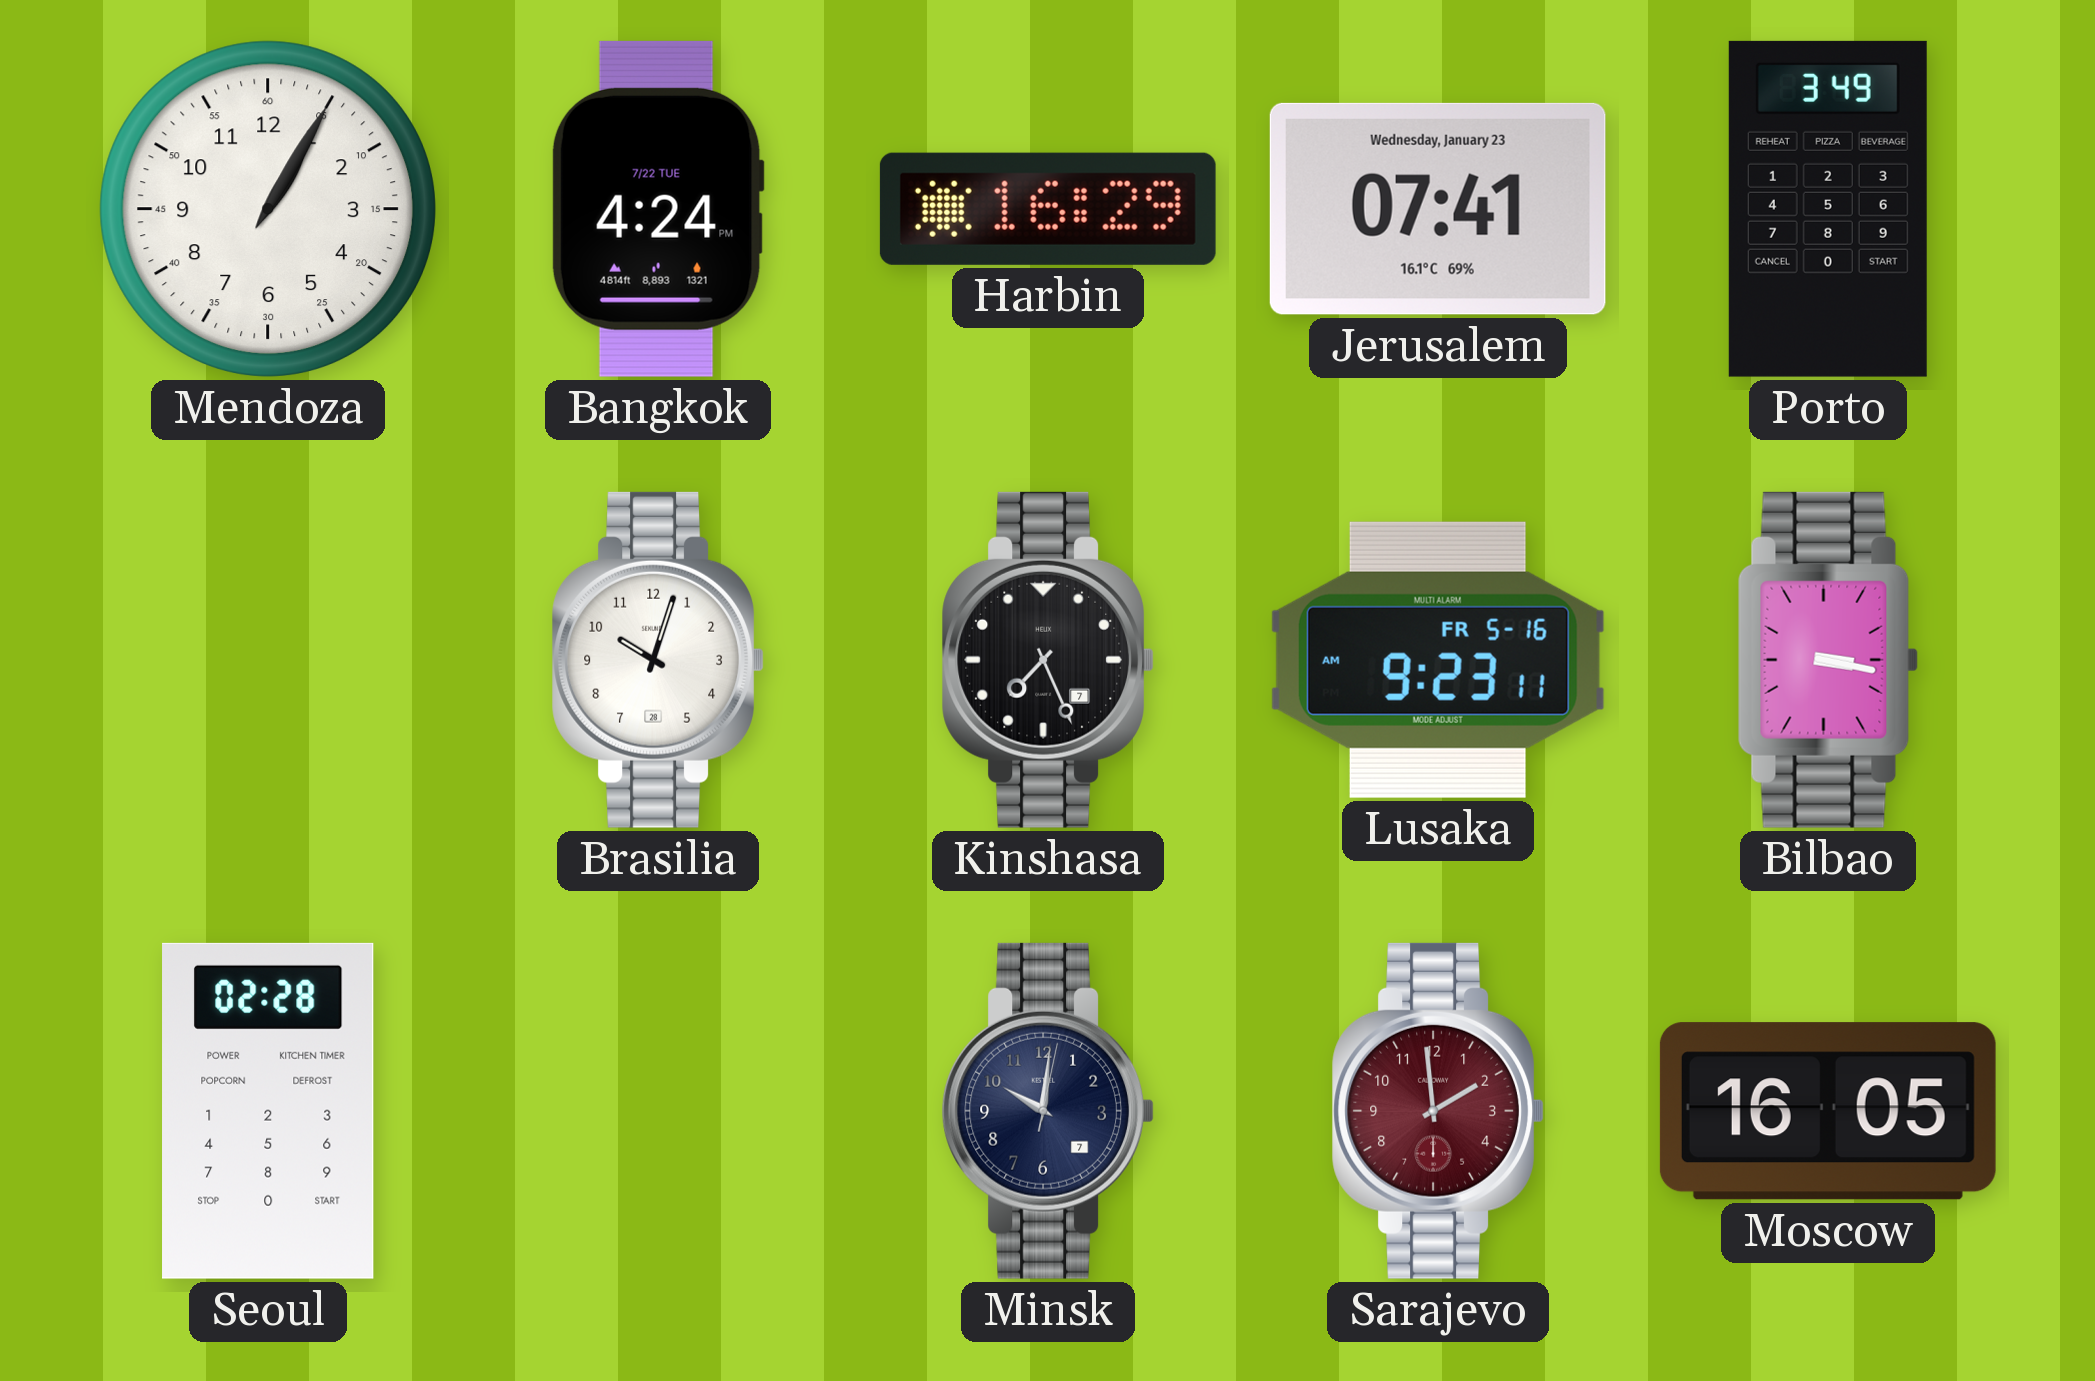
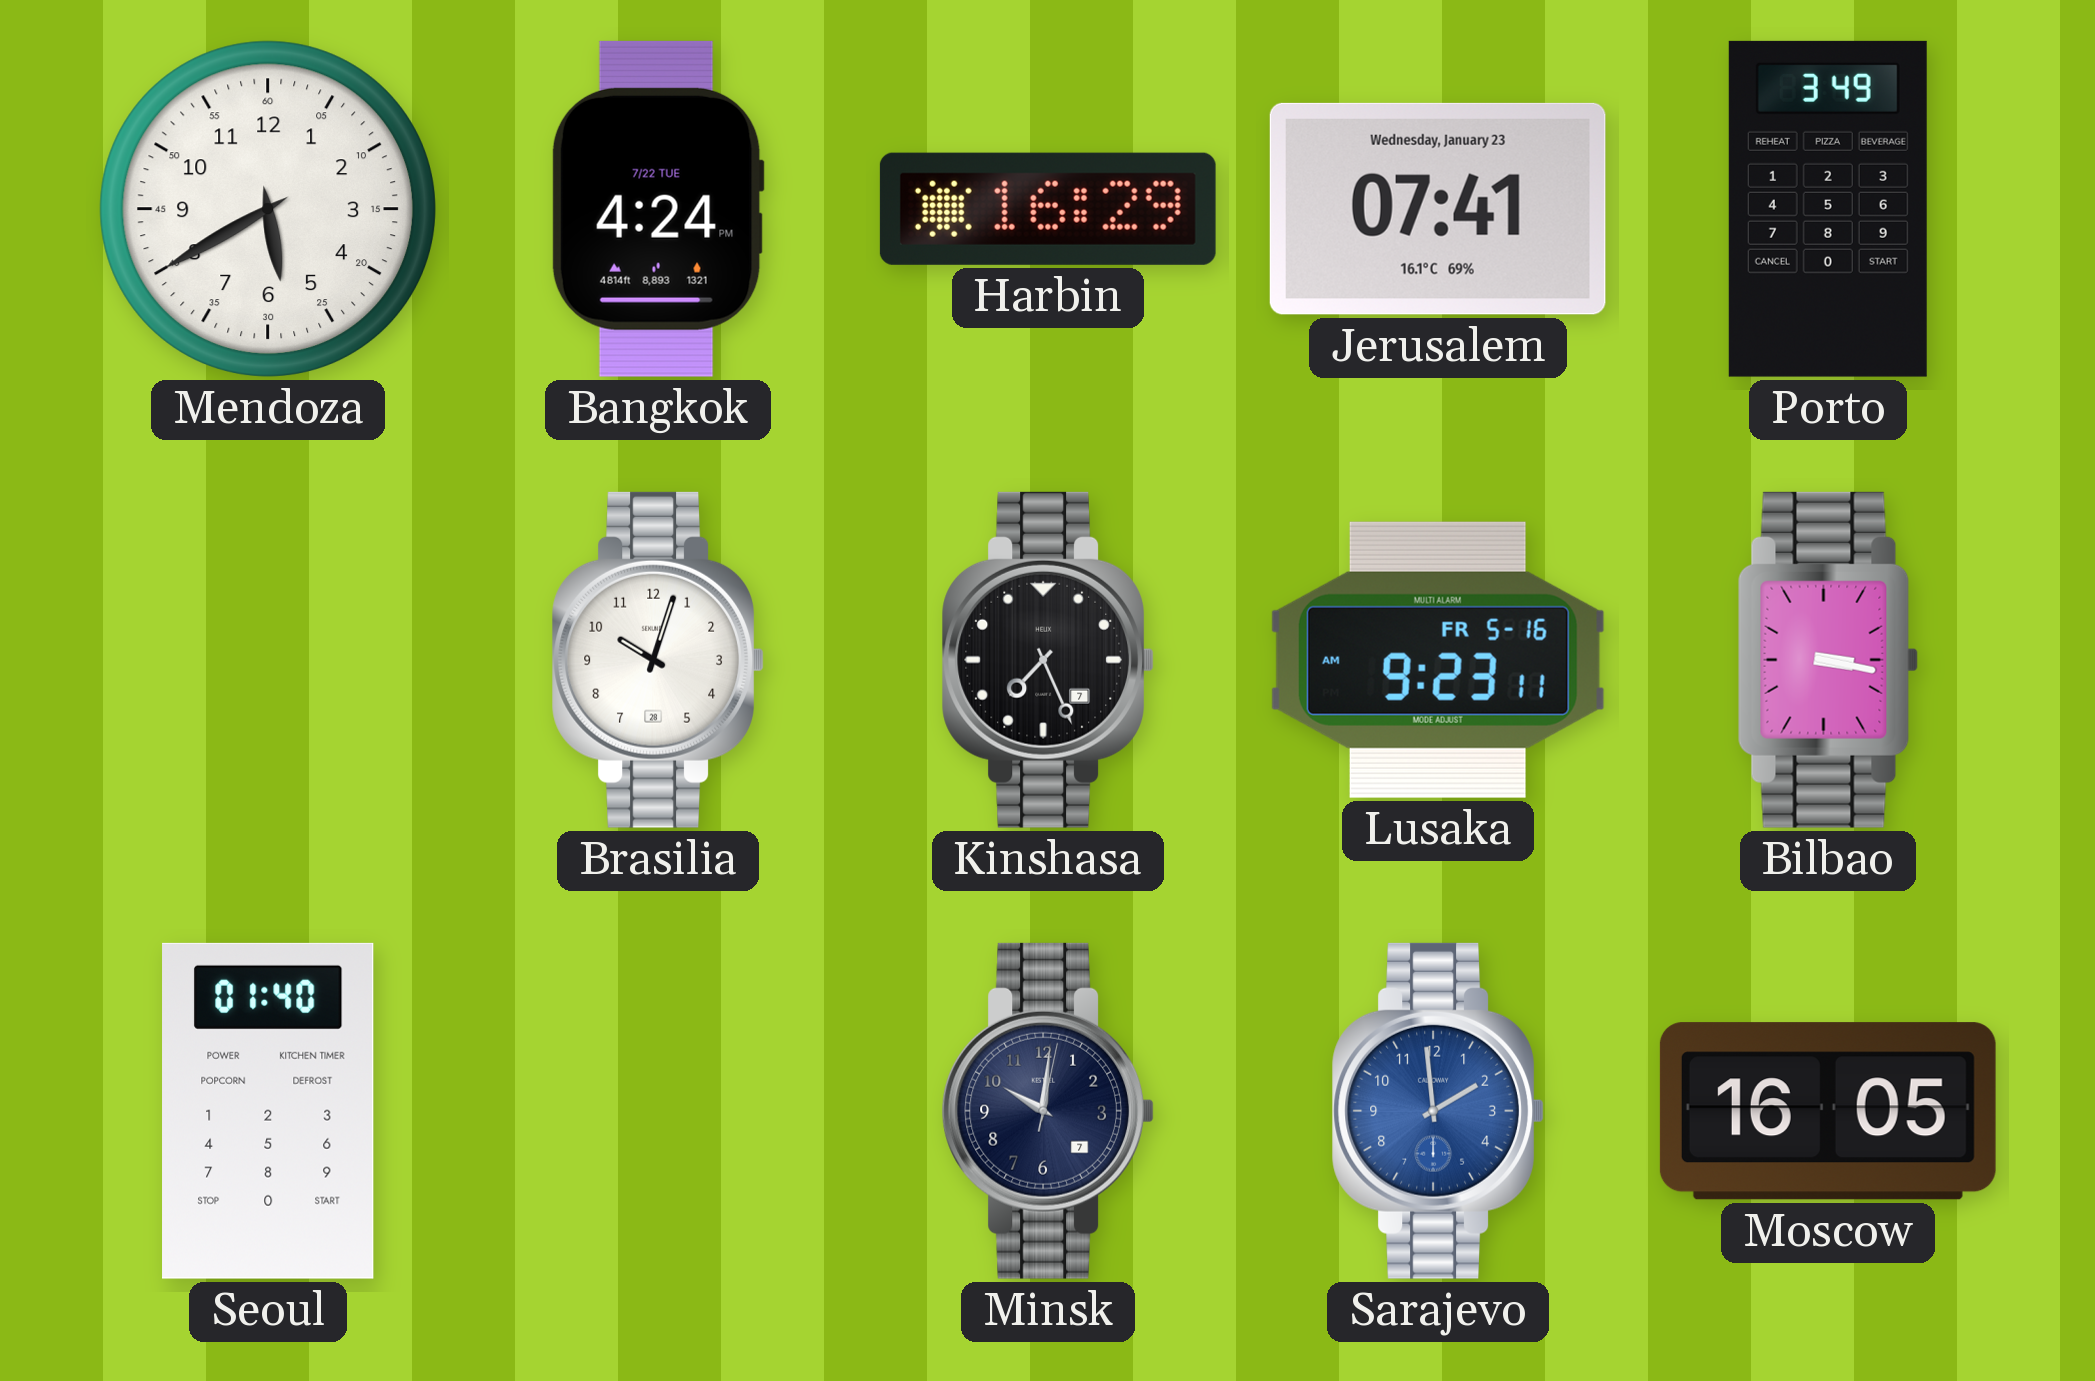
Mendoza: 1:05 -> 5:40
Seoul: 02:28 -> 01:40
Sarajevo dial: burgundy -> blue
